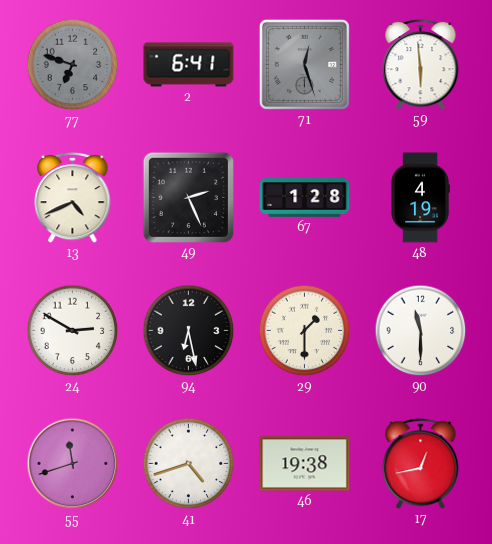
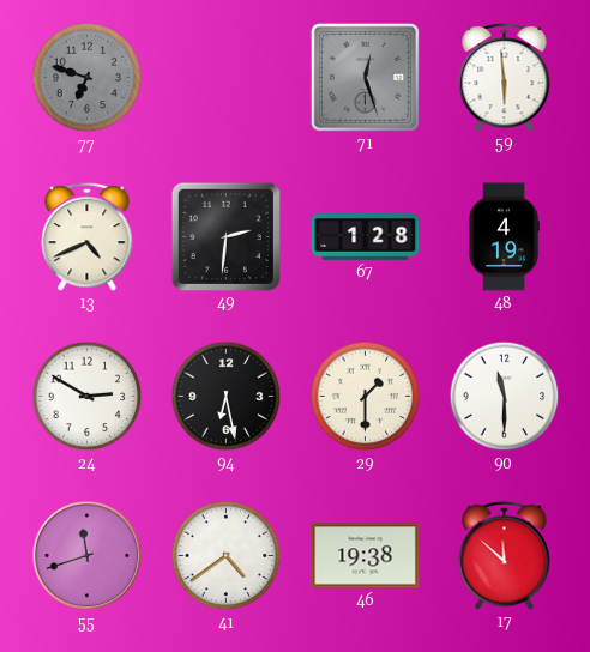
2: 6:41 -> none
49: 2:26 -> 2:31
41: 4:42 -> 4:39
17: 12:43 -> 11:52
